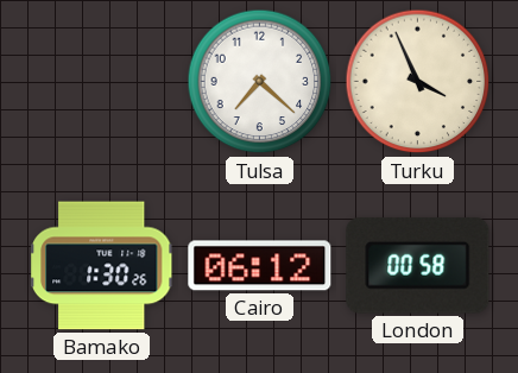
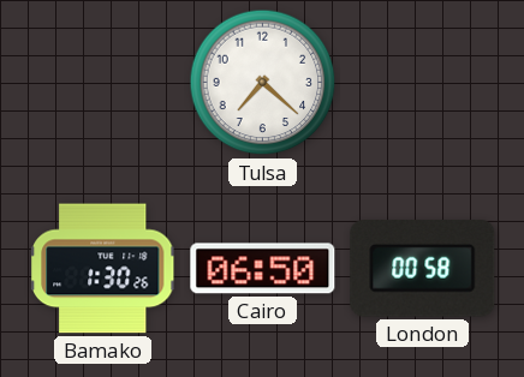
Turku: 3:56 -> none
Cairo: 06:12 -> 06:50
